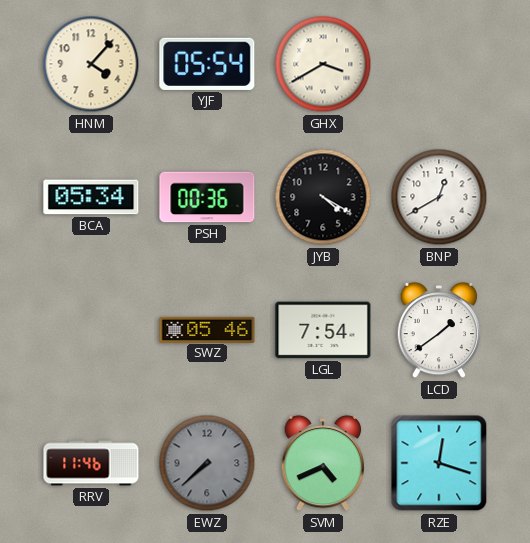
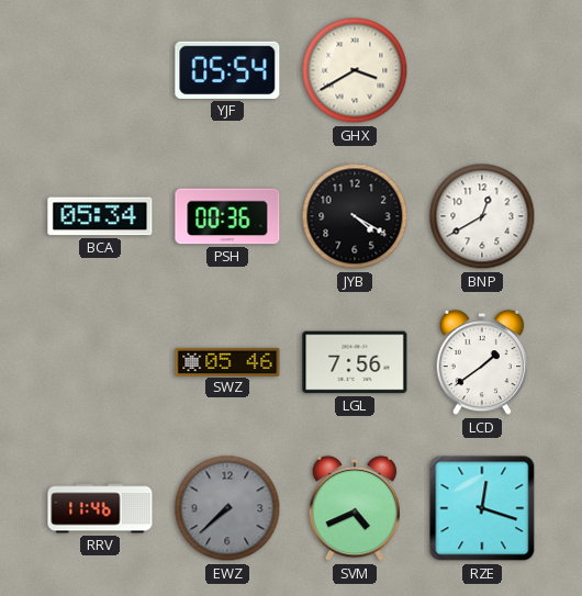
HNM: 4:07 -> none
LGL: 7:54 -> 7:56
